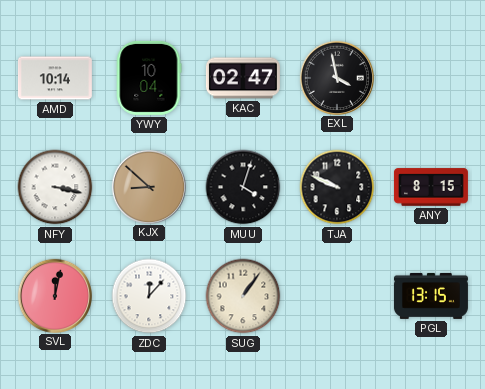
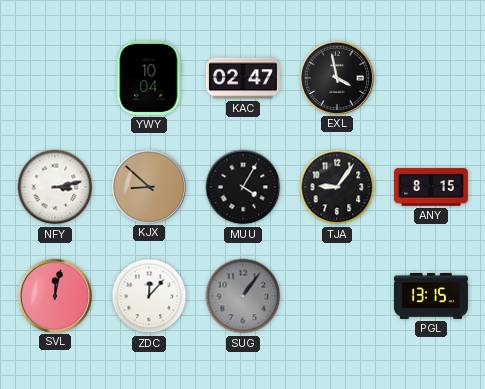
AMD: 10:14 -> none
NFY: 3:17 -> 3:13
MUU: 4:03 -> 4:05
TJA: 9:49 -> 9:06
SUG dial: cream -> grey
